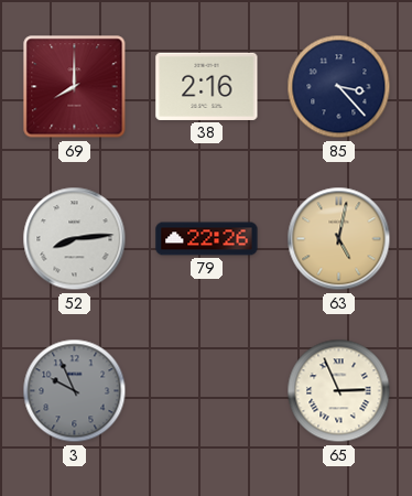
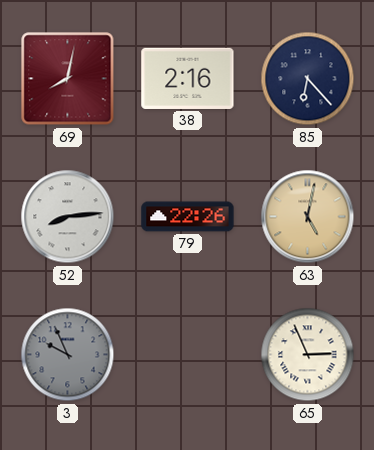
69: 8:00 -> 8:02
85: 3:23 -> 6:23
